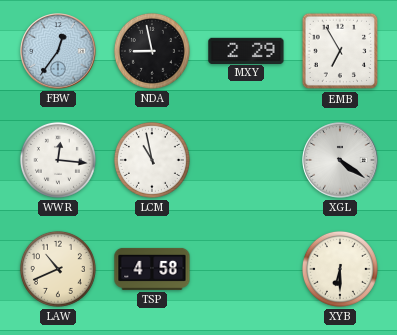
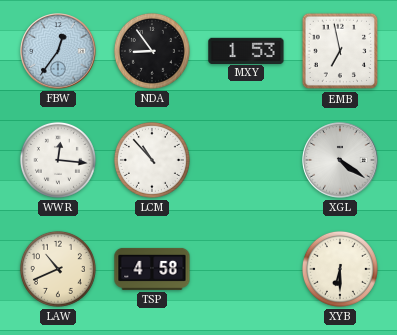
NDA: 8:58 -> 8:54
MXY: 2:29 -> 1:53
EMB: 6:55 -> 6:58
LCM: 10:58 -> 10:53
